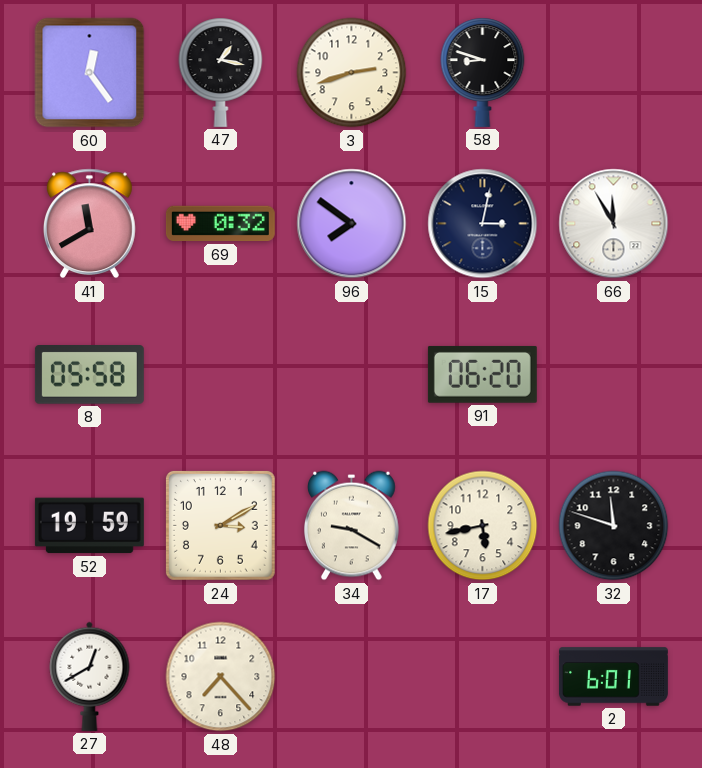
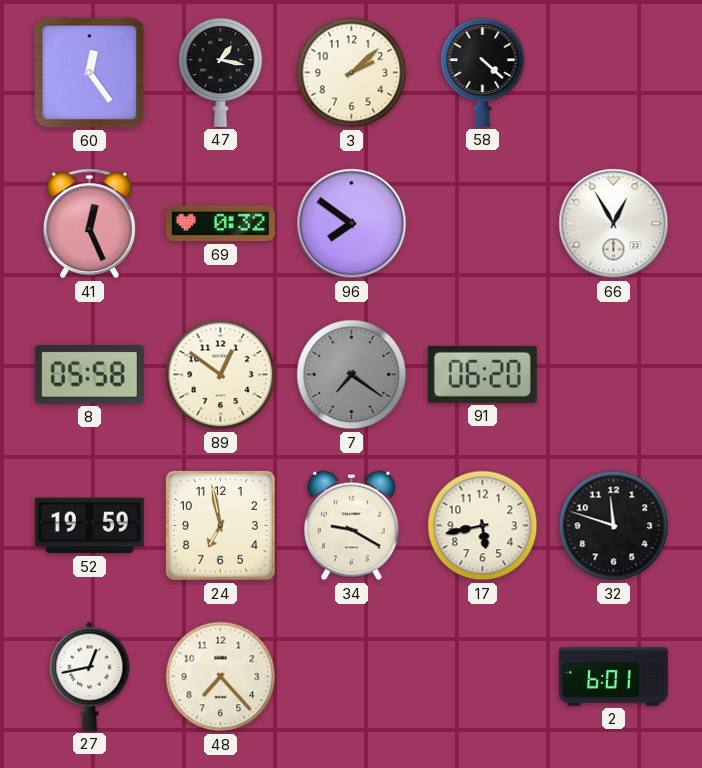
3: 2:42 -> 2:08
58: 8:48 -> 4:22
41: 11:40 -> 12:26
15: 3:02 -> none
66: 11:55 -> 12:55
89: none -> 12:51
7: none -> 7:21
24: 3:10 -> 6:58
27: 12:40 -> 12:43
